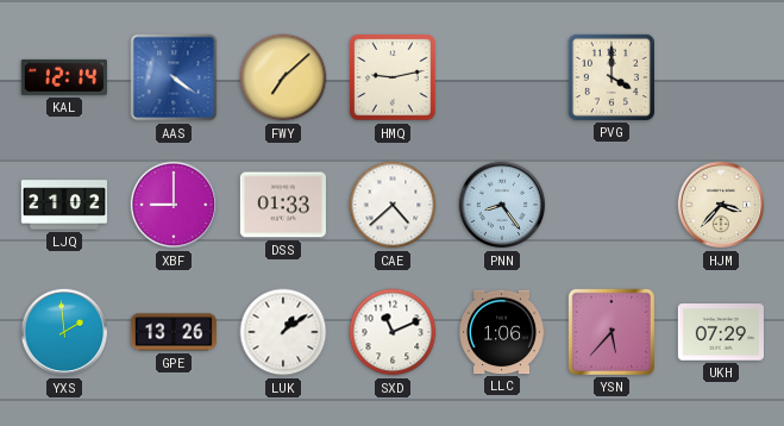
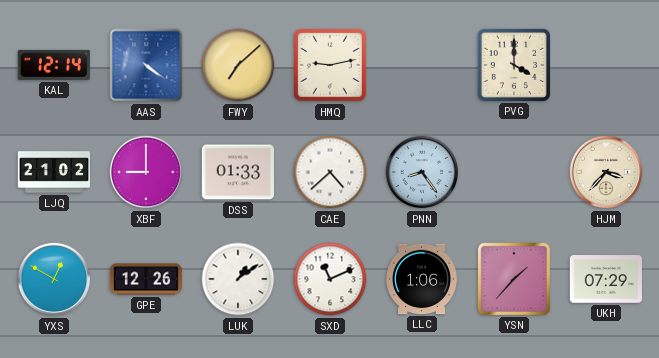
YXS: 1:59 -> 12:50
GPE: 13:26 -> 12:26
YSN: 5:37 -> 1:37
